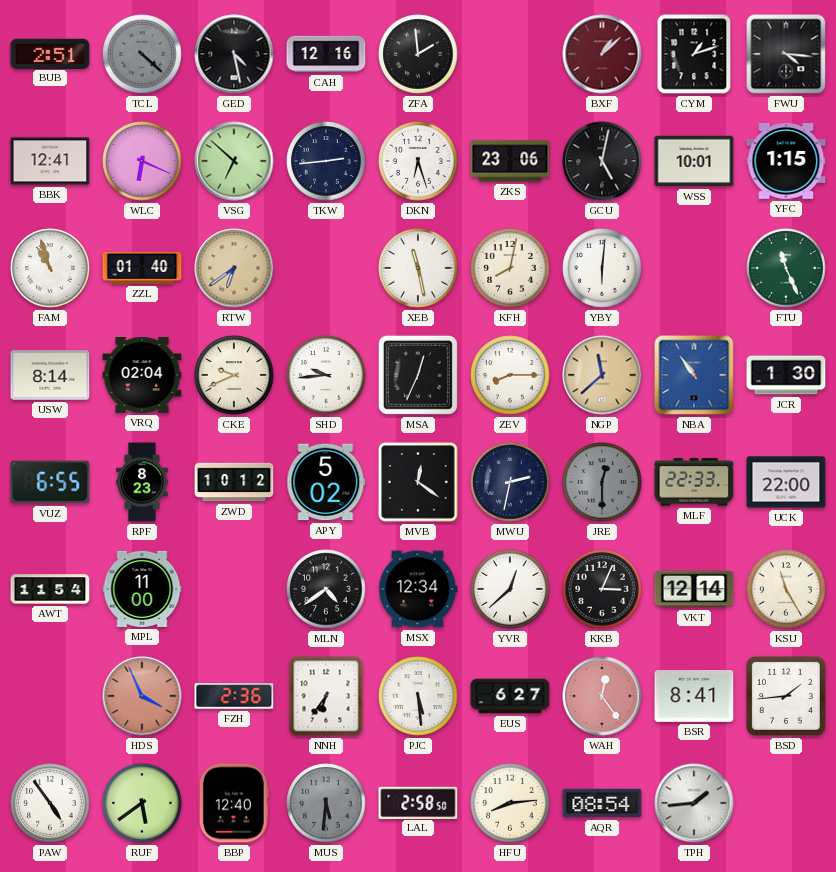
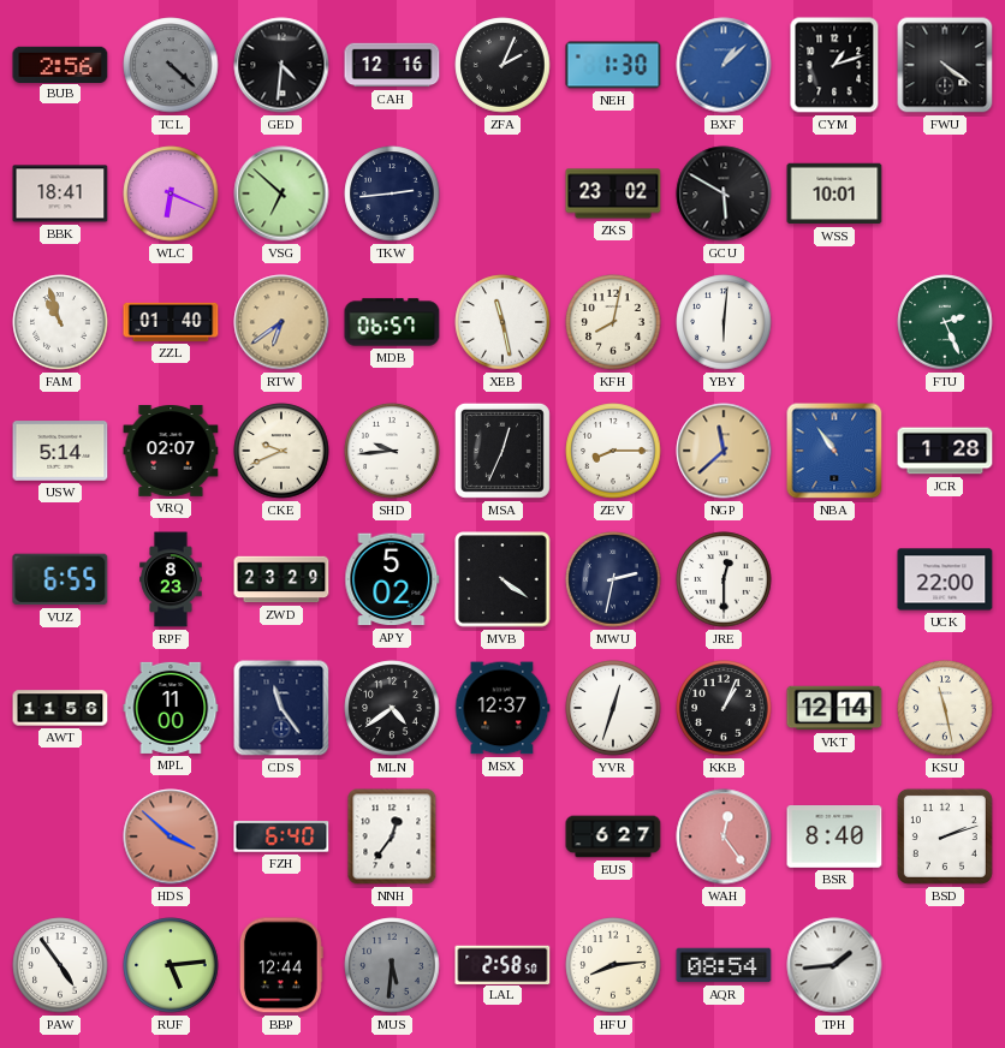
BUB: 2:51 -> 2:56
GED: 4:28 -> 4:31
ZFA: 1:59 -> 2:04
NEH: none -> 1:30
BXF dial: burgundy -> blue
FWU: 4:16 -> 4:21
BBK: 12:41 -> 18:41
DKN: 6:27 -> none
ZKS: 23:06 -> 23:02
GCU: 5:02 -> 5:50
YFC: 1:15 -> none
MDB: none -> 06:57
FTU: 11:26 -> 2:26
USW: 8:14 -> 5:14
VRQ: 02:04 -> 02:07
JCR: 1:30 -> 1:28
ZWD: 10:12 -> 23:29
MVB: 12:21 -> 4:21
JRE dial: grey -> white
MLF: 22:33 -> none
AWT: 11:54 -> 11:56
CDS: none -> 11:24
MSX: 12:34 -> 12:37
YVR: 12:38 -> 12:33
KKB: 3:04 -> 1:04
KSU: 11:25 -> 11:28
HDS: 3:56 -> 3:52
FZH: 2:36 -> 6:40
NNH: 6:36 -> 12:36
PJC: 5:29 -> none
BSR: 8:41 -> 8:40
BSD: 1:44 -> 2:12
RUF: 5:39 -> 5:14
BBP: 12:40 -> 12:44
